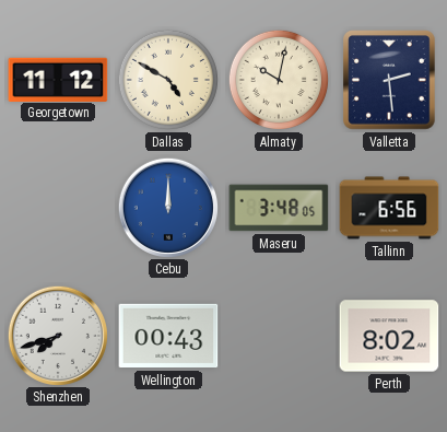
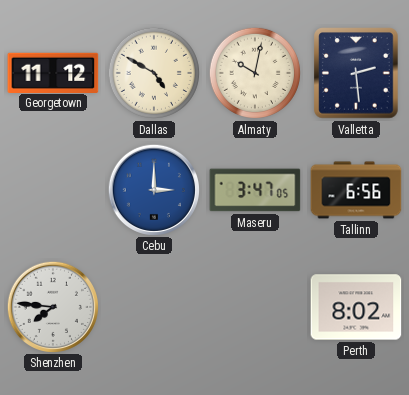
Cebu: 12:00 -> 3:00
Maseru: 3:48 -> 3:47
Shenzhen: 7:42 -> 7:46
Wellington: 00:43 -> none
